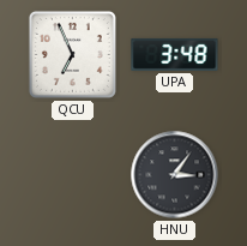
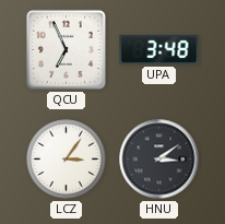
LCZ: none -> 3:06
HNU: 3:06 -> 3:09
